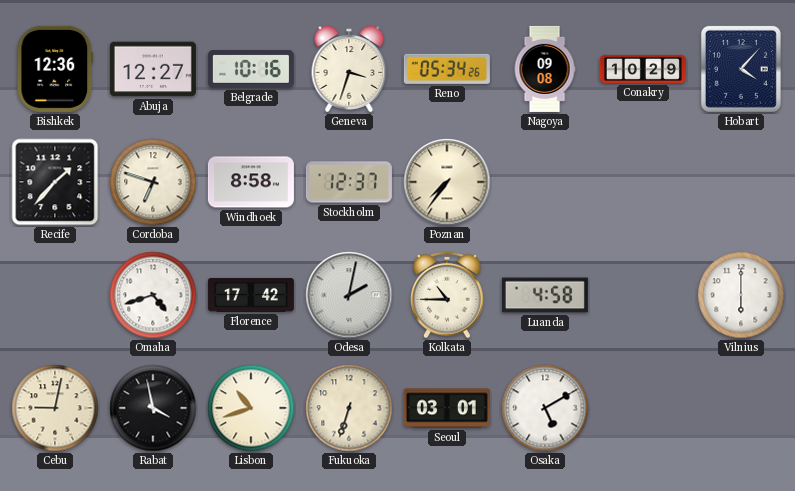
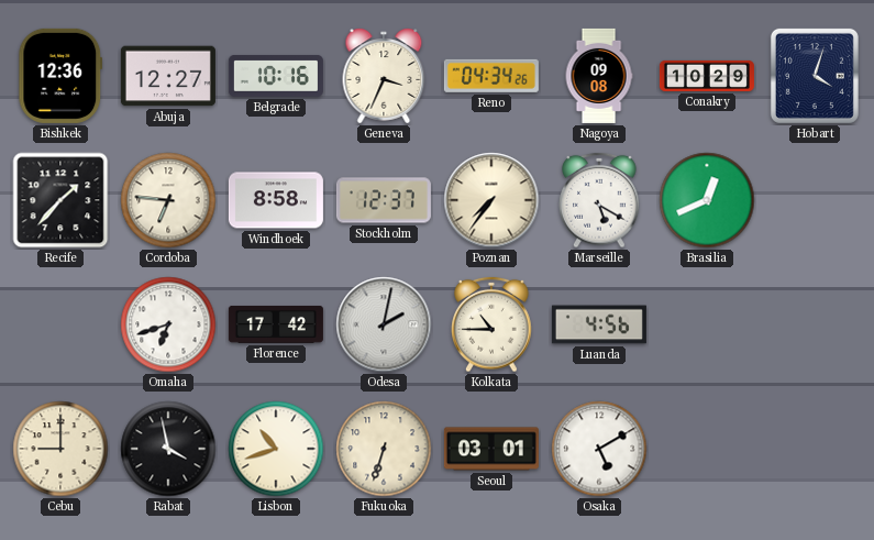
Geneva: 3:33 -> 3:34
Reno: 05:34 -> 04:34
Hobart: 4:07 -> 4:03
Cordoba: 6:48 -> 6:46
Marseille: none -> 5:20
Brasilia: none -> 12:41
Omaha: 4:42 -> 6:42
Luanda: 4:58 -> 4:56
Vilnius: 6:00 -> none
Cebu: 9:02 -> 9:00
